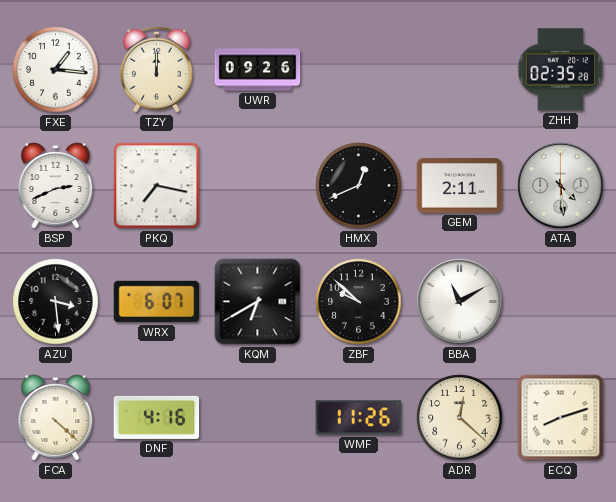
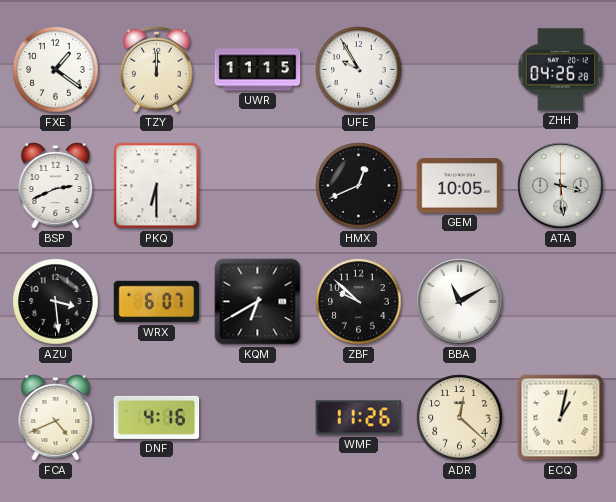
FXE: 1:16 -> 1:21
UWR: 09:26 -> 11:15
UFE: none -> 9:55
ZHH: 02:35 -> 04:26
PKQ: 7:17 -> 6:30
GEM: 2:11 -> 10:05
ATA: 4:29 -> 3:29
FCA: 4:22 -> 4:41
ECQ: 8:12 -> 1:02
